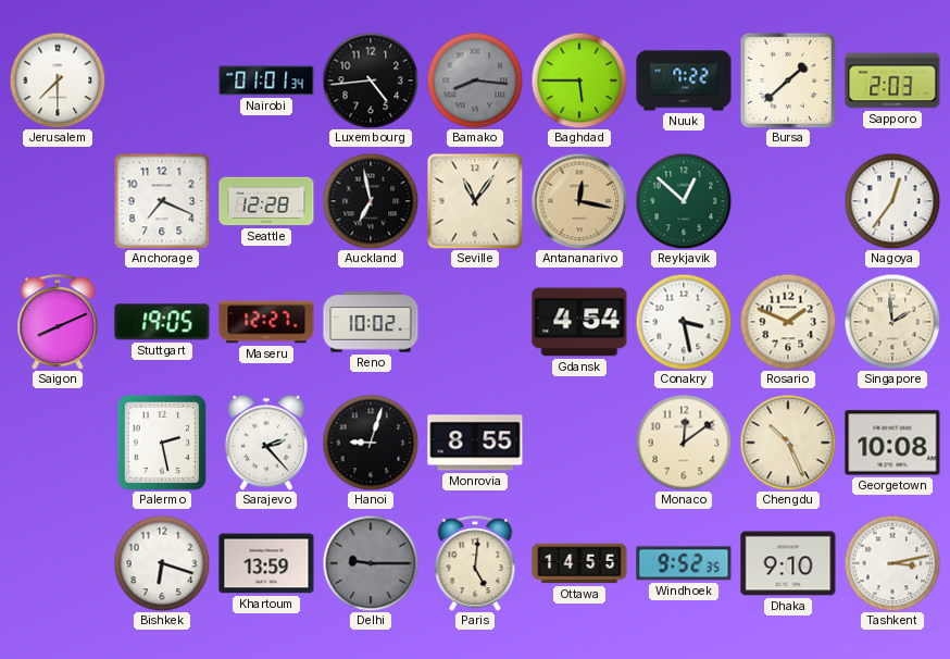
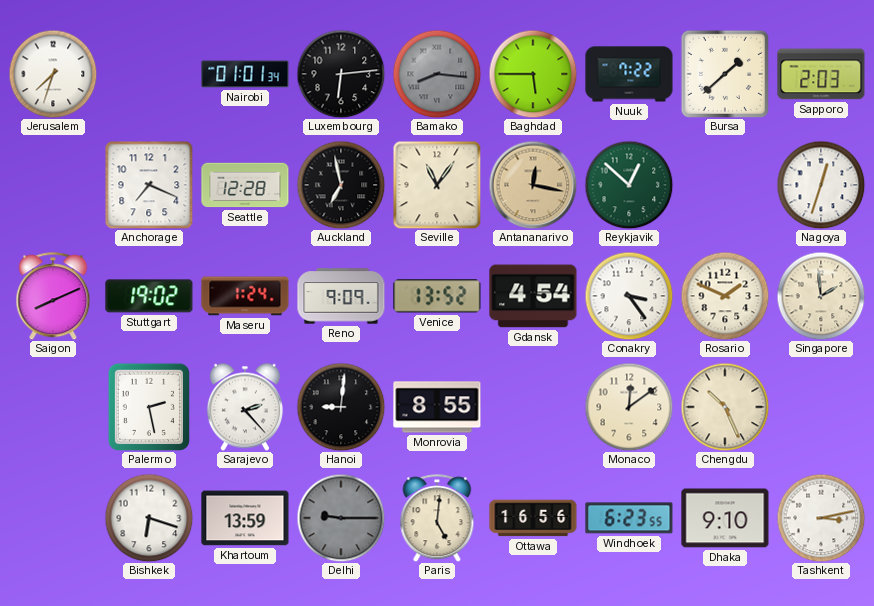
Jerusalem: 7:30 -> 7:33
Luxembourg: 4:44 -> 6:14
Nagoya: 12:36 -> 12:33
Stuttgart: 19:05 -> 19:02
Maseru: 12:27 -> 1:24
Reno: 10:02 -> 9:09
Venice: none -> 13:52
Conakry: 3:28 -> 3:24
Hanoi: 9:03 -> 9:01
Georgetown: 10:08 -> none
Ottawa: 14:55 -> 16:56
Windhoek: 9:52 -> 6:23
